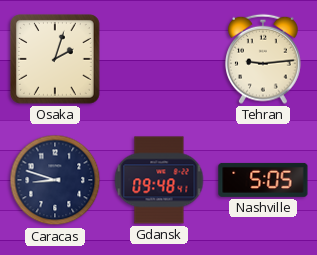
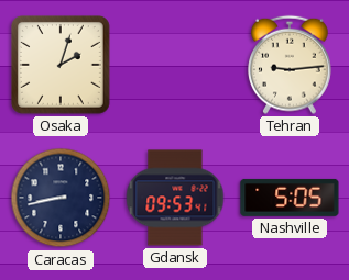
Caracas: 8:48 -> 8:43
Gdansk: 09:48 -> 09:53
